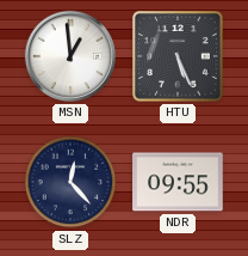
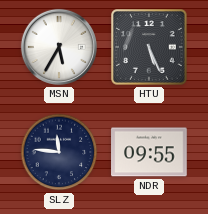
MSN: 12:59 -> 5:35
SLZ: 12:23 -> 11:46
